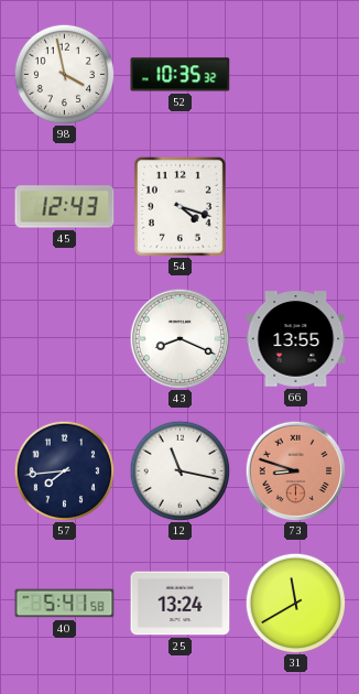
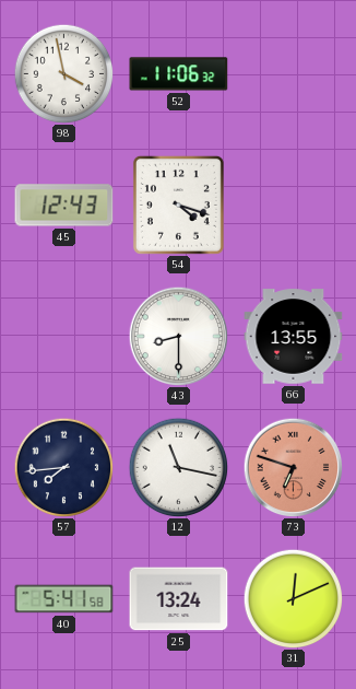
52: 10:35 -> 11:06
43: 8:19 -> 8:30
73: 8:48 -> 6:48
31: 11:40 -> 12:11
